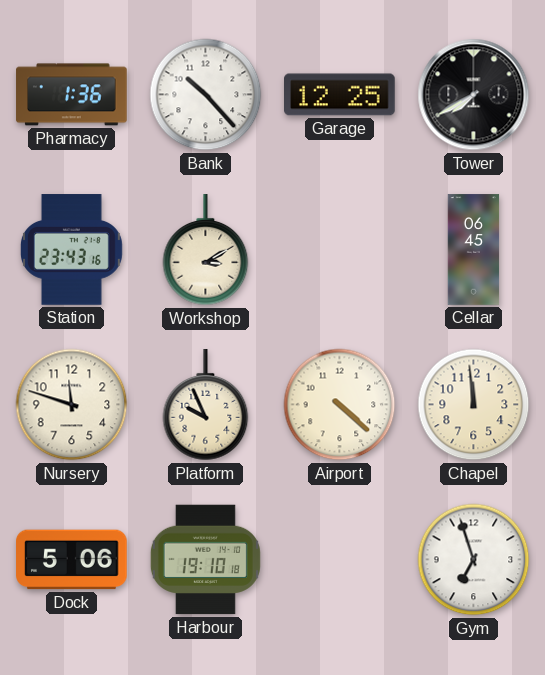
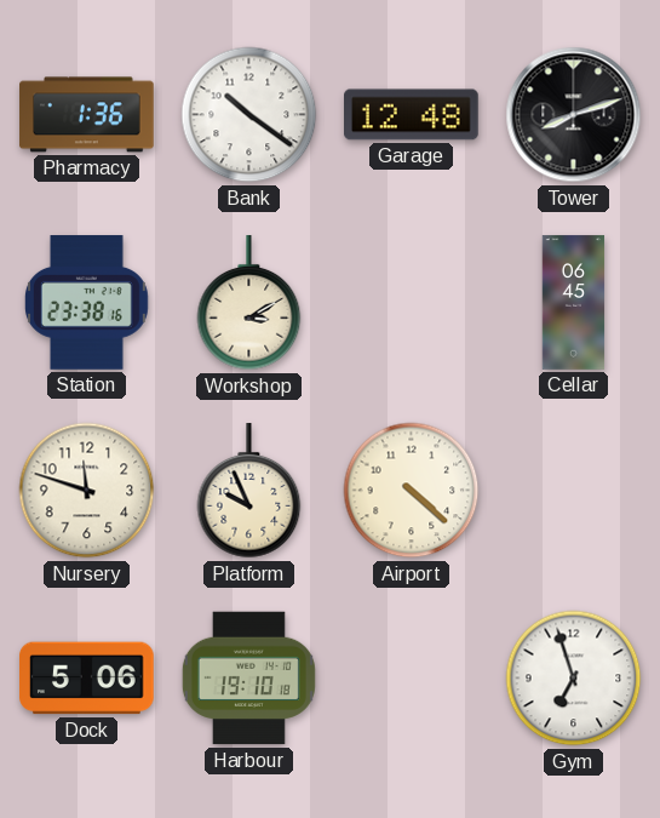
Bank: 10:23 -> 10:21
Garage: 12:25 -> 12:48
Tower: 7:40 -> 8:12
Station: 23:43 -> 23:38
Chapel: 11:59 -> none
